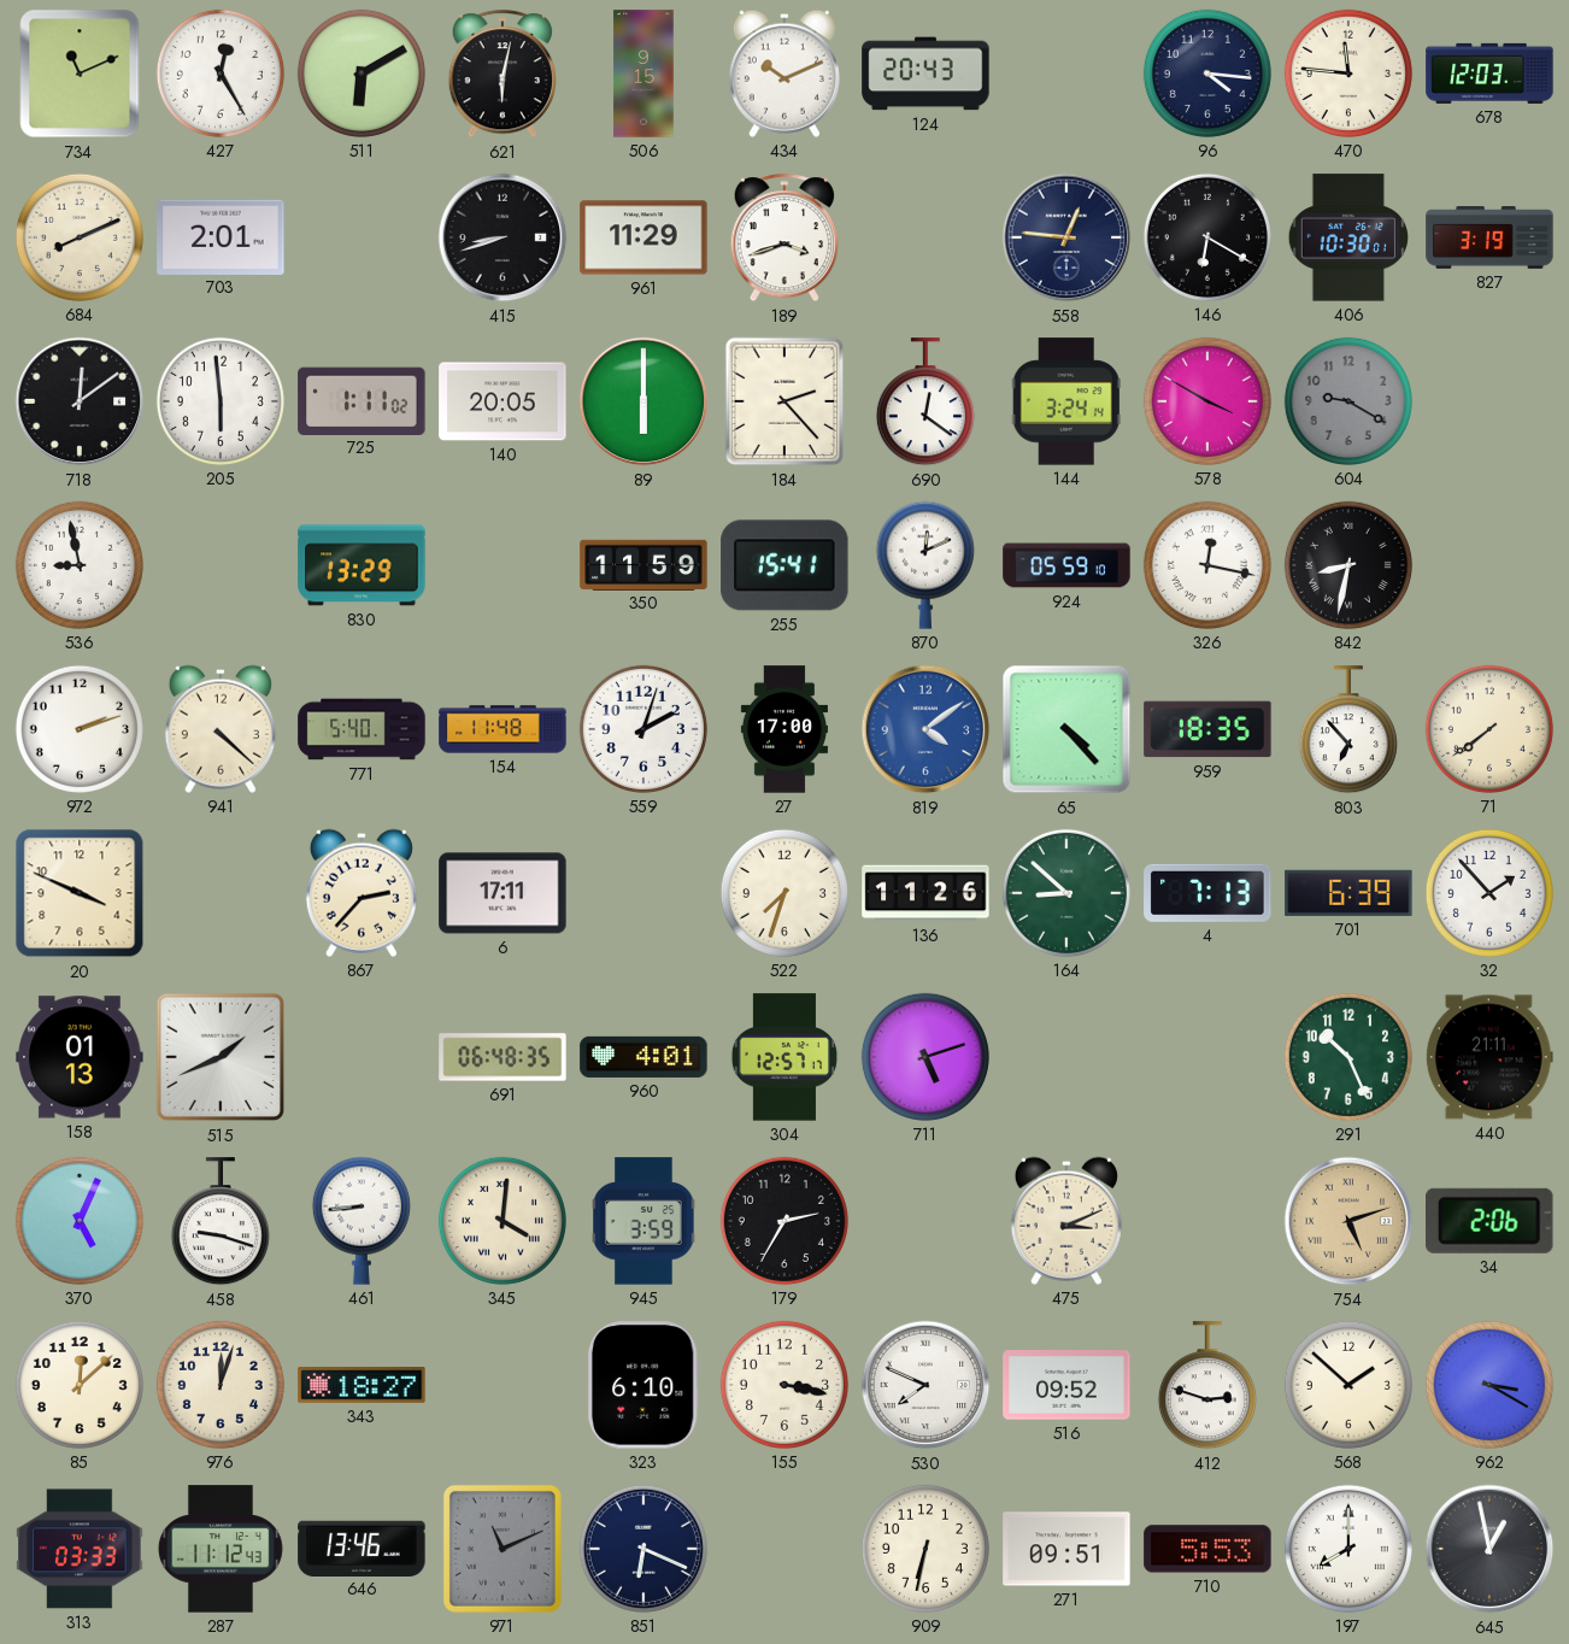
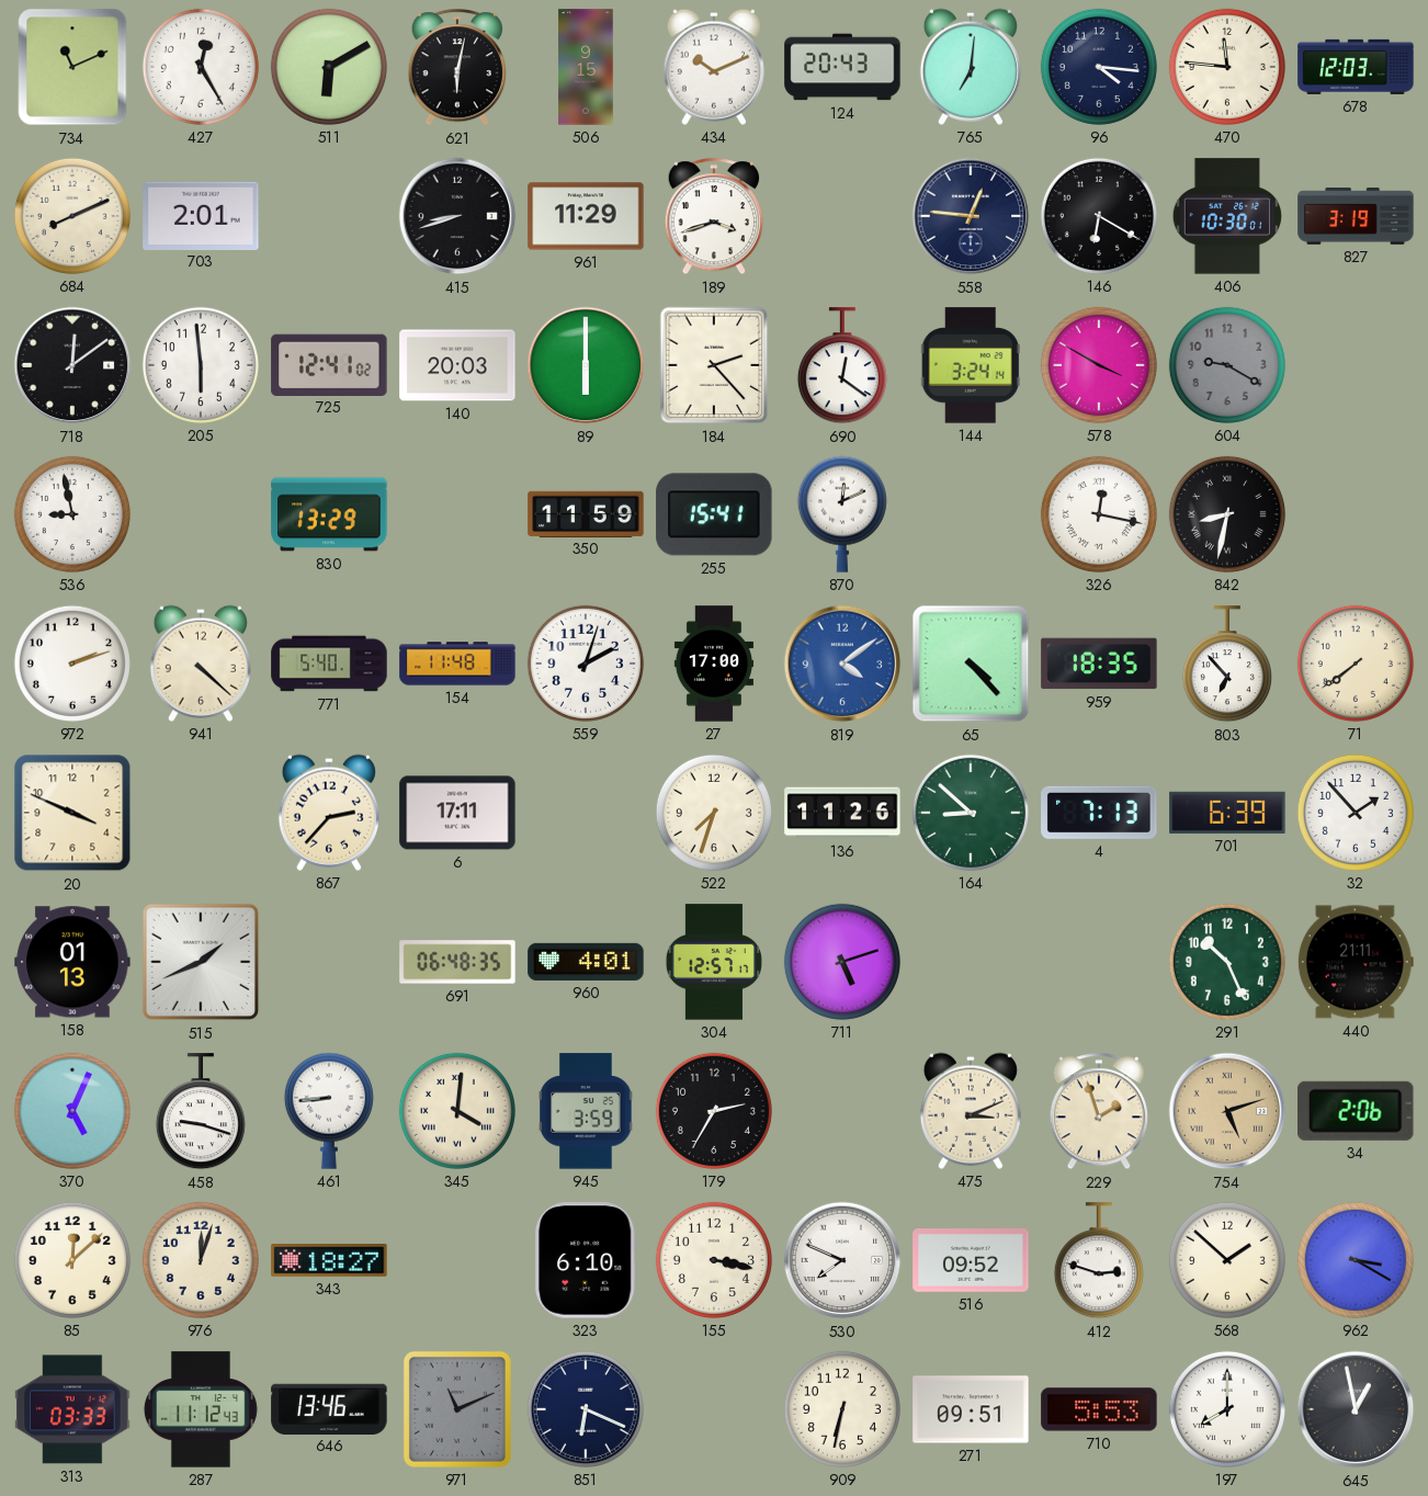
765: none -> 7:01
725: 1:11 -> 12:41
140: 20:05 -> 20:03
924: 05:59 -> none
229: none -> 1:57
